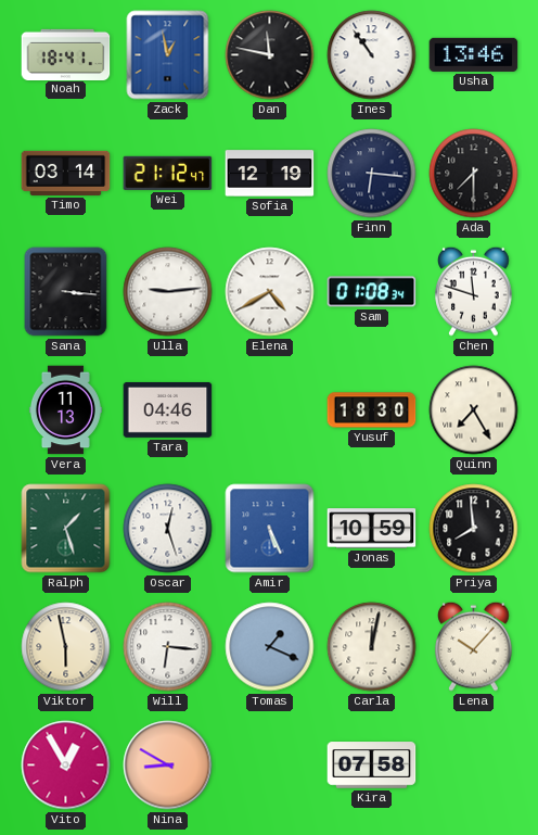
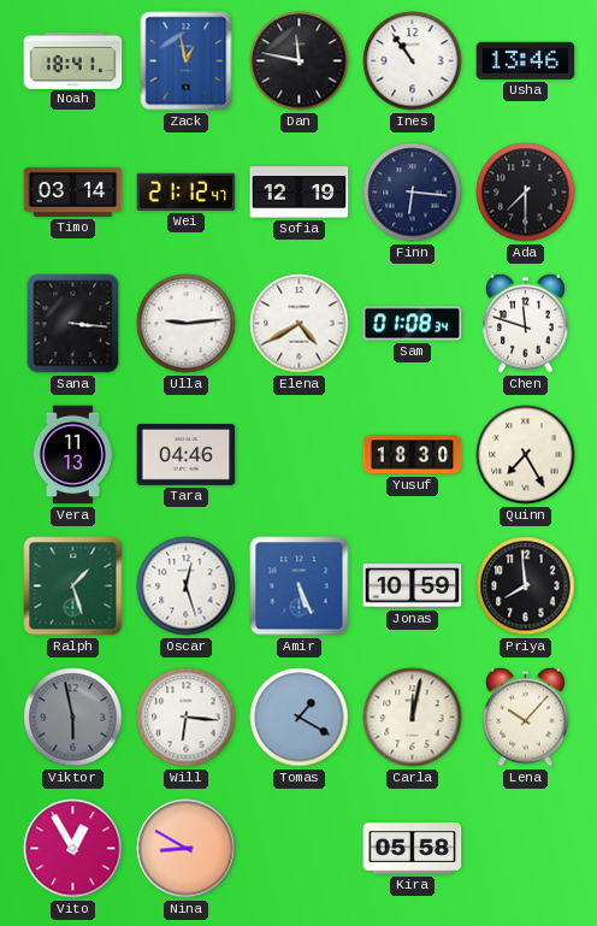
Viktor dial: cream -> grey
Tomas: 1:19 -> 1:20
Kira: 07:58 -> 05:58
